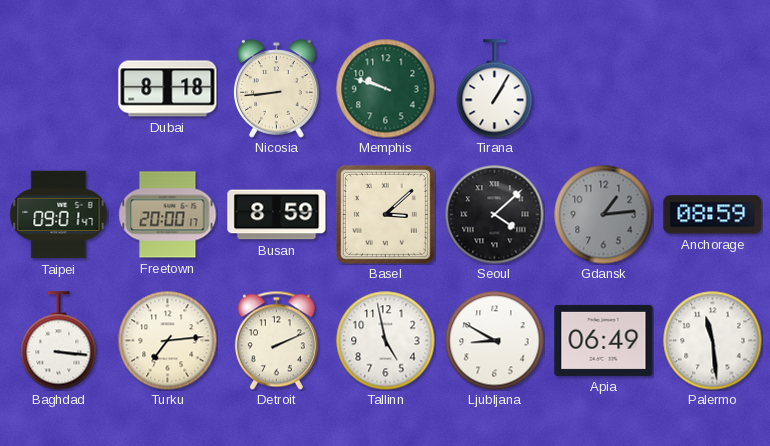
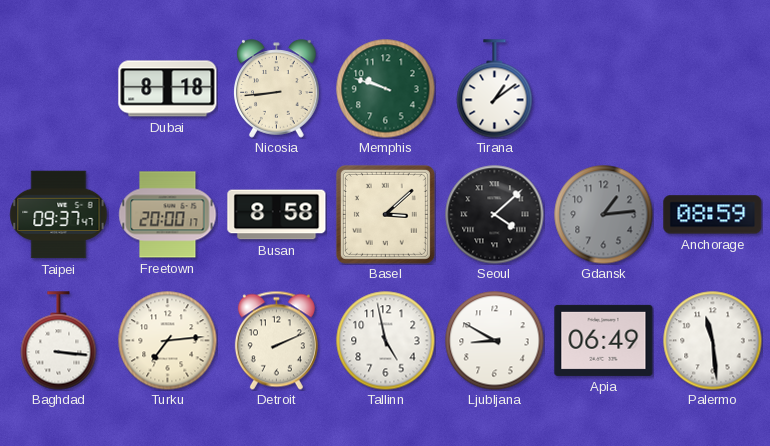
Tirana: 1:05 -> 1:09
Taipei: 09:01 -> 09:37
Busan: 8:59 -> 8:58
